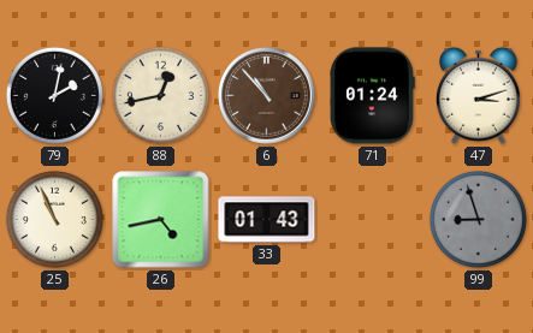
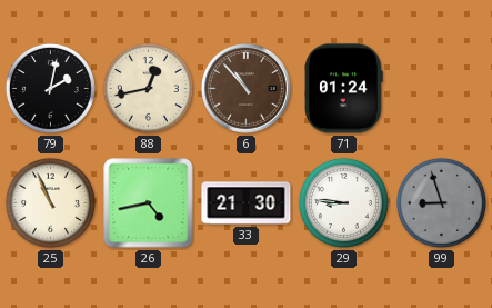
47: 3:12 -> none
33: 01:43 -> 21:30
29: none -> 8:46
